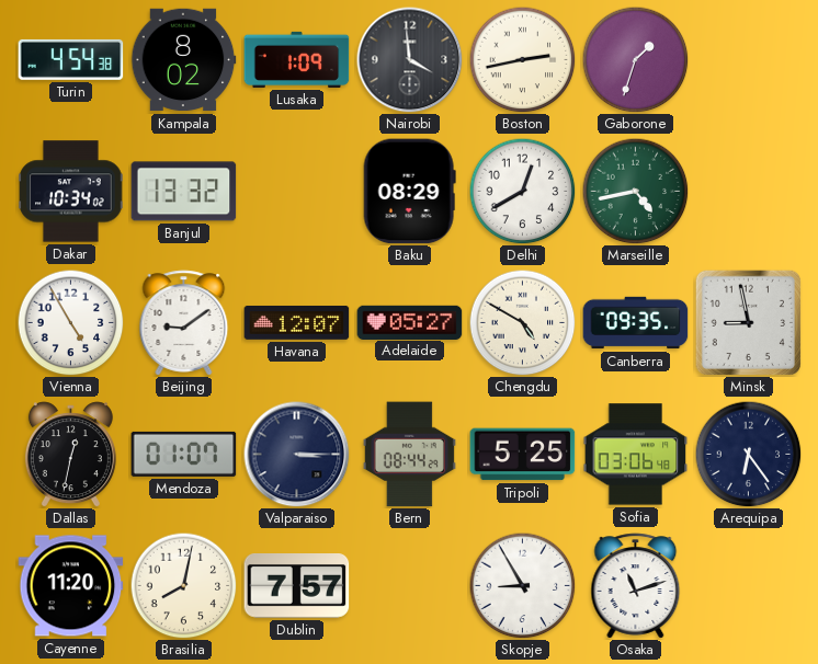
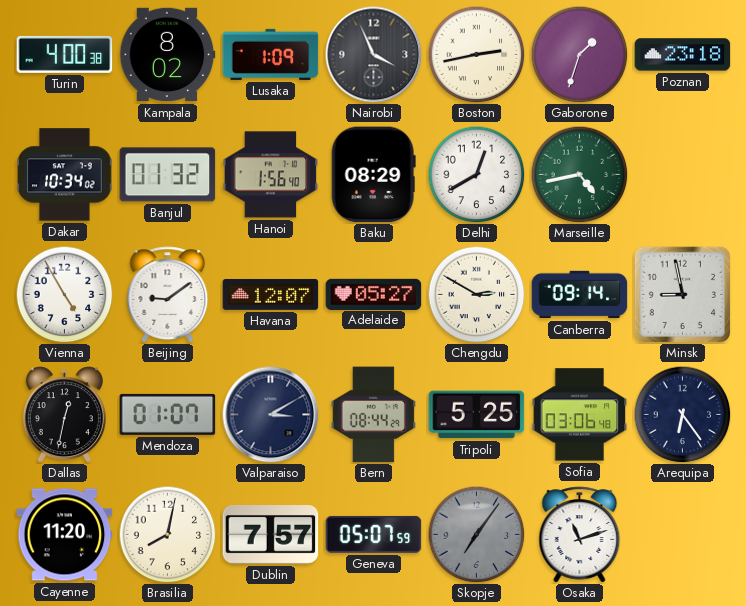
Turin: 4:54 -> 4:00
Nairobi: 3:59 -> 3:56
Poznan: none -> 23:18
Banjul: 13:32 -> 01:32
Hanoi: none -> 1:56
Chengdu: 4:50 -> 2:50
Canberra: 09:35 -> 09:14
Valparaiso: 3:15 -> 3:10
Geneva: none -> 05:07
Skopje: 8:55 -> 7:06
Skopje dial: white -> grey
